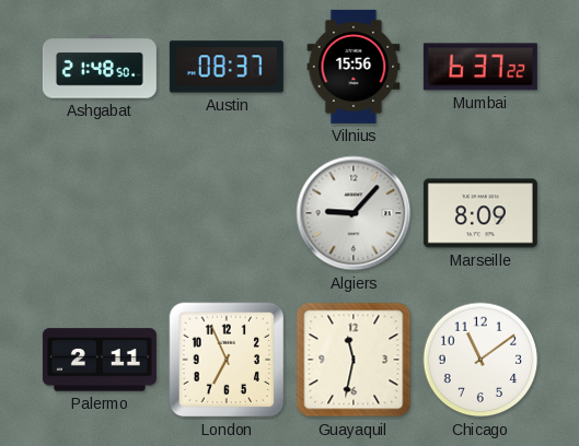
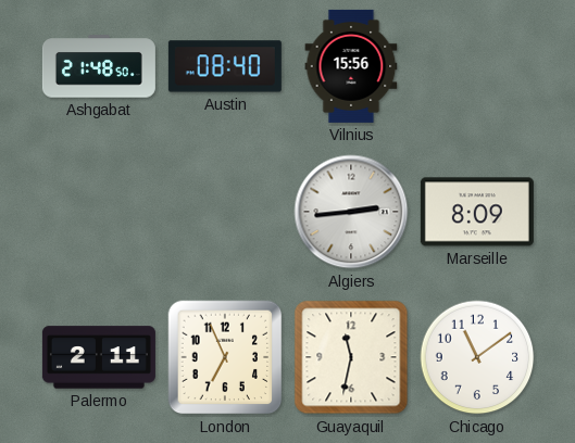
Austin: 08:37 -> 08:40
Mumbai: 6:37 -> none
Algiers: 9:07 -> 2:44
